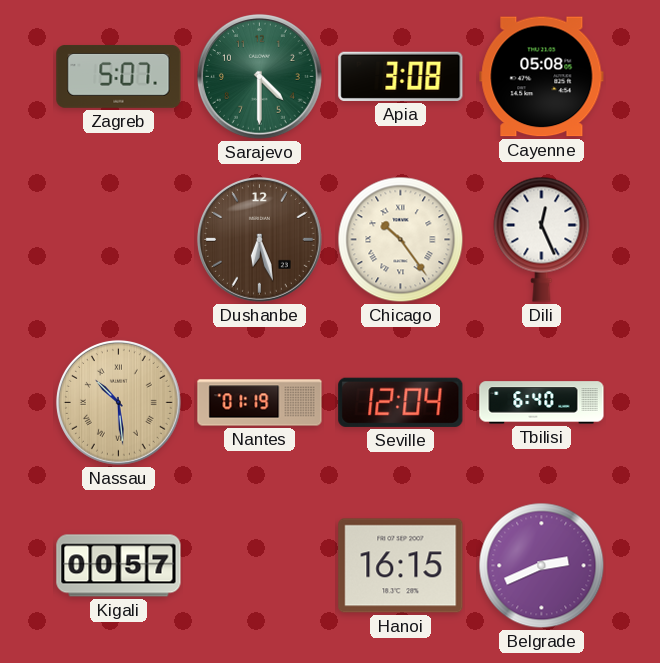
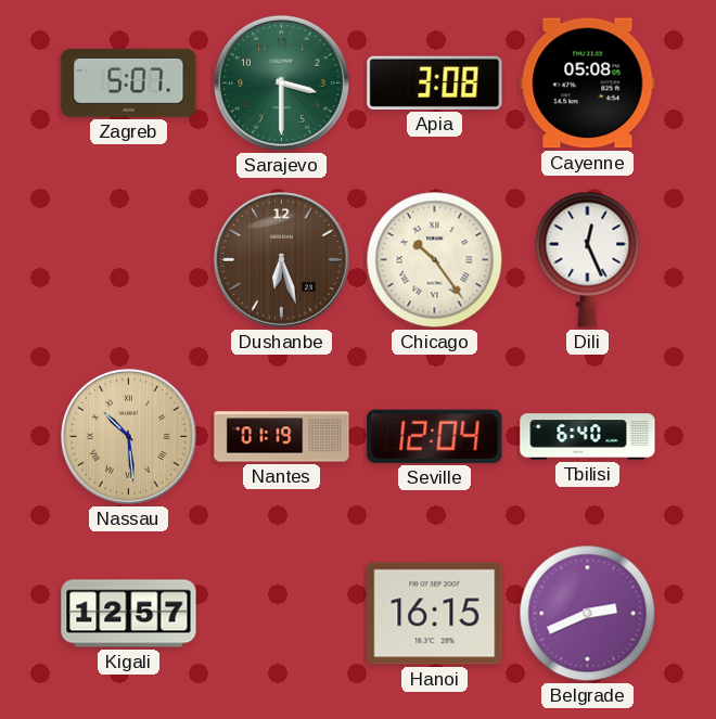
Sarajevo: 4:30 -> 3:30
Kigali: 00:57 -> 12:57
